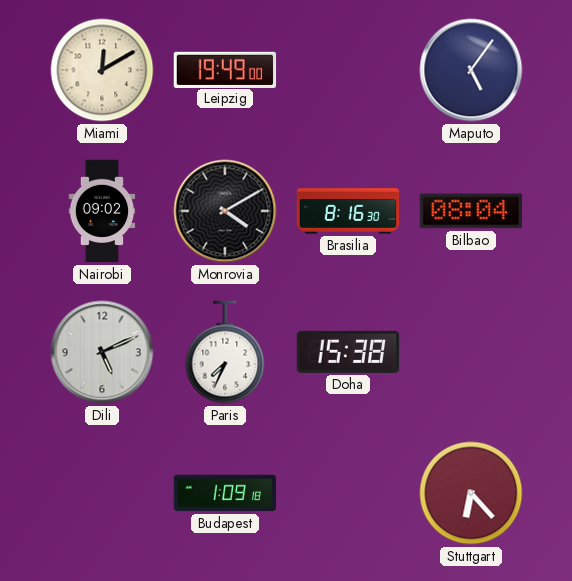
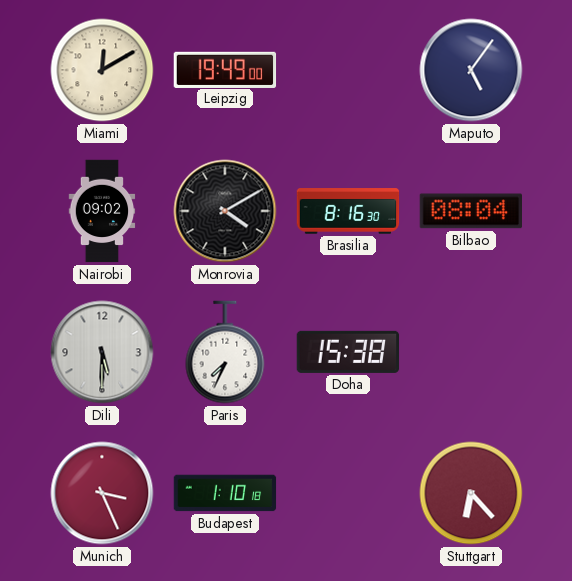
Dili: 5:11 -> 5:30
Munich: none -> 3:26
Budapest: 1:09 -> 1:10
